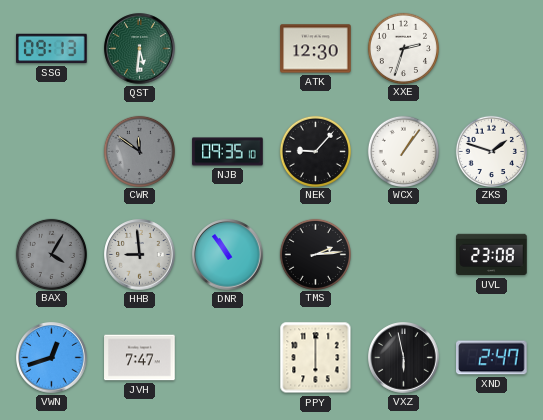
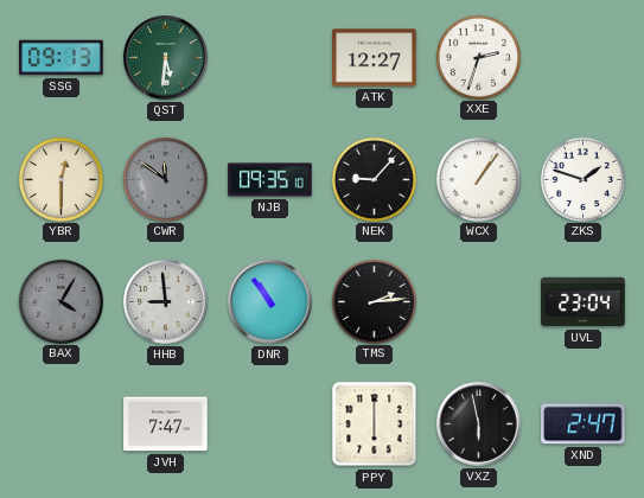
ATK: 12:30 -> 12:27
YBR: none -> 12:30
UVL: 23:08 -> 23:04
VWN: 12:42 -> none
